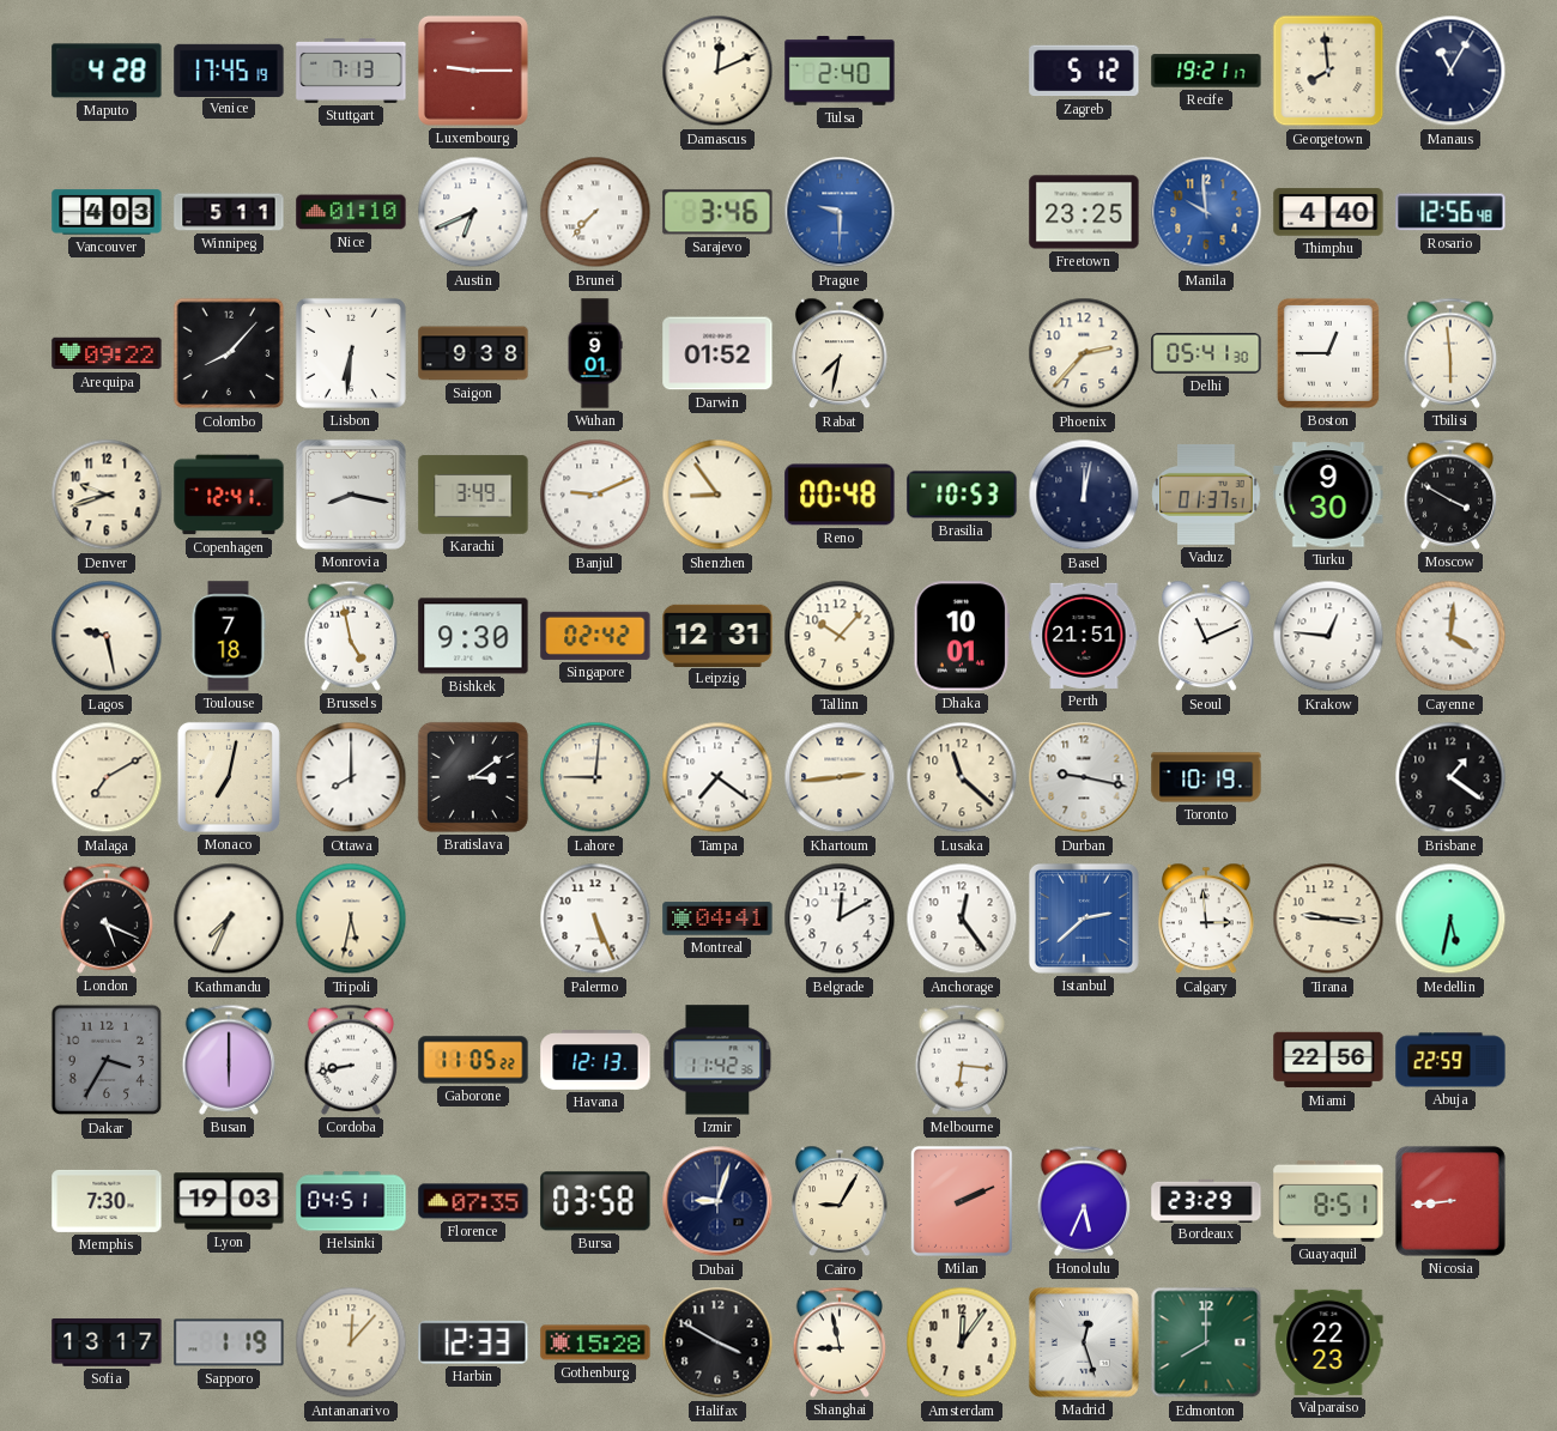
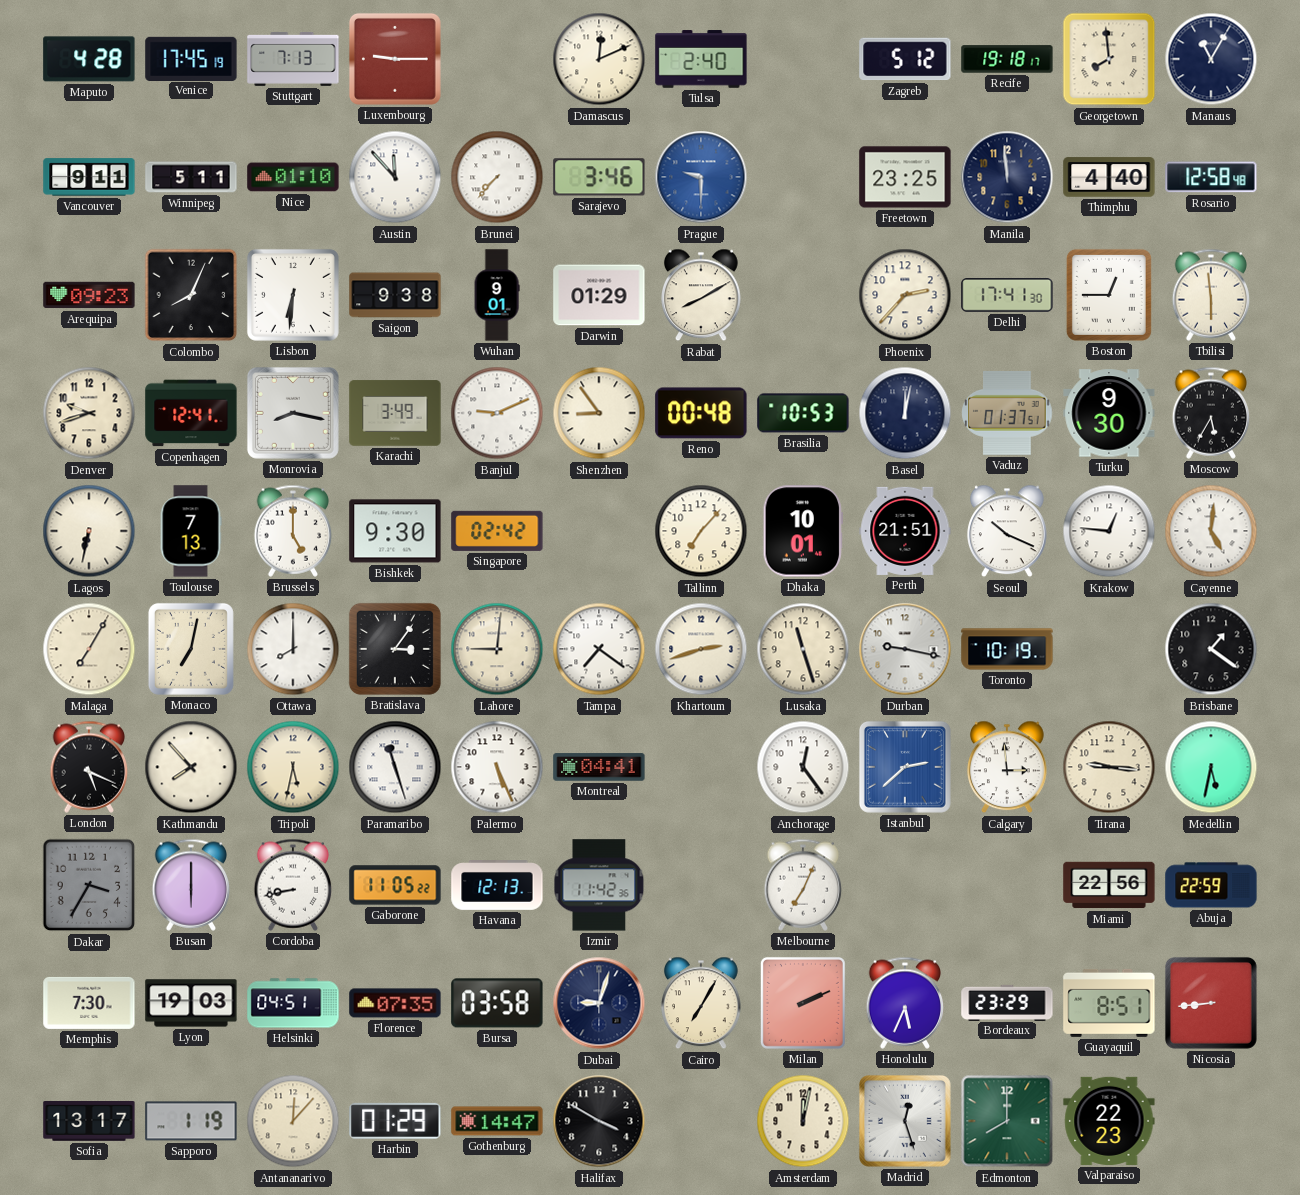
Recife: 19:21 -> 19:18
Vancouver: 4:03 -> 9:11
Austin: 6:41 -> 11:53
Manila: 9:59 -> 11:59
Manila dial: blue -> navy
Rosario: 12:56 -> 12:58
Arequipa: 09:22 -> 09:23
Colombo: 8:07 -> 8:04
Darwin: 01:52 -> 01:29
Rabat: 7:32 -> 8:10
Delhi: 05:41 -> 17:41
Moscow: 3:50 -> 5:35
Lagos: 9:28 -> 6:32
Toulouse: 7:18 -> 7:13
Brussels: 4:58 -> 5:00
Leipzig: 12:31 -> none
Tallinn: 10:07 -> 7:07
Seoul: 11:11 -> 10:19
Cayenne: 4:01 -> 5:01
Malaga: 7:10 -> 7:05
Bratislava: 3:09 -> 3:06
Khartoum: 2:44 -> 2:42
Lusaka: 11:22 -> 11:27
Kathmandu: 7:34 -> 7:53
Paramaribo: none -> 11:27
Belgrade: 12:10 -> none
Melbourne: 6:16 -> 7:04
Cairo: 9:05 -> 7:05
Harbin: 12:33 -> 01:29
Gothenburg: 15:28 -> 14:47
Shanghai: 8:58 -> none
Amsterdam: 12:06 -> 12:02
